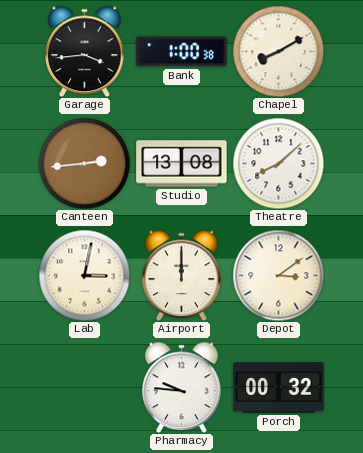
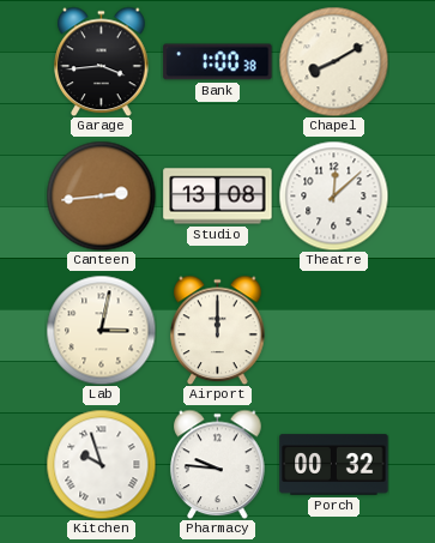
Theatre: 8:08 -> 12:08
Depot: 3:09 -> none
Kitchen: none -> 9:57
